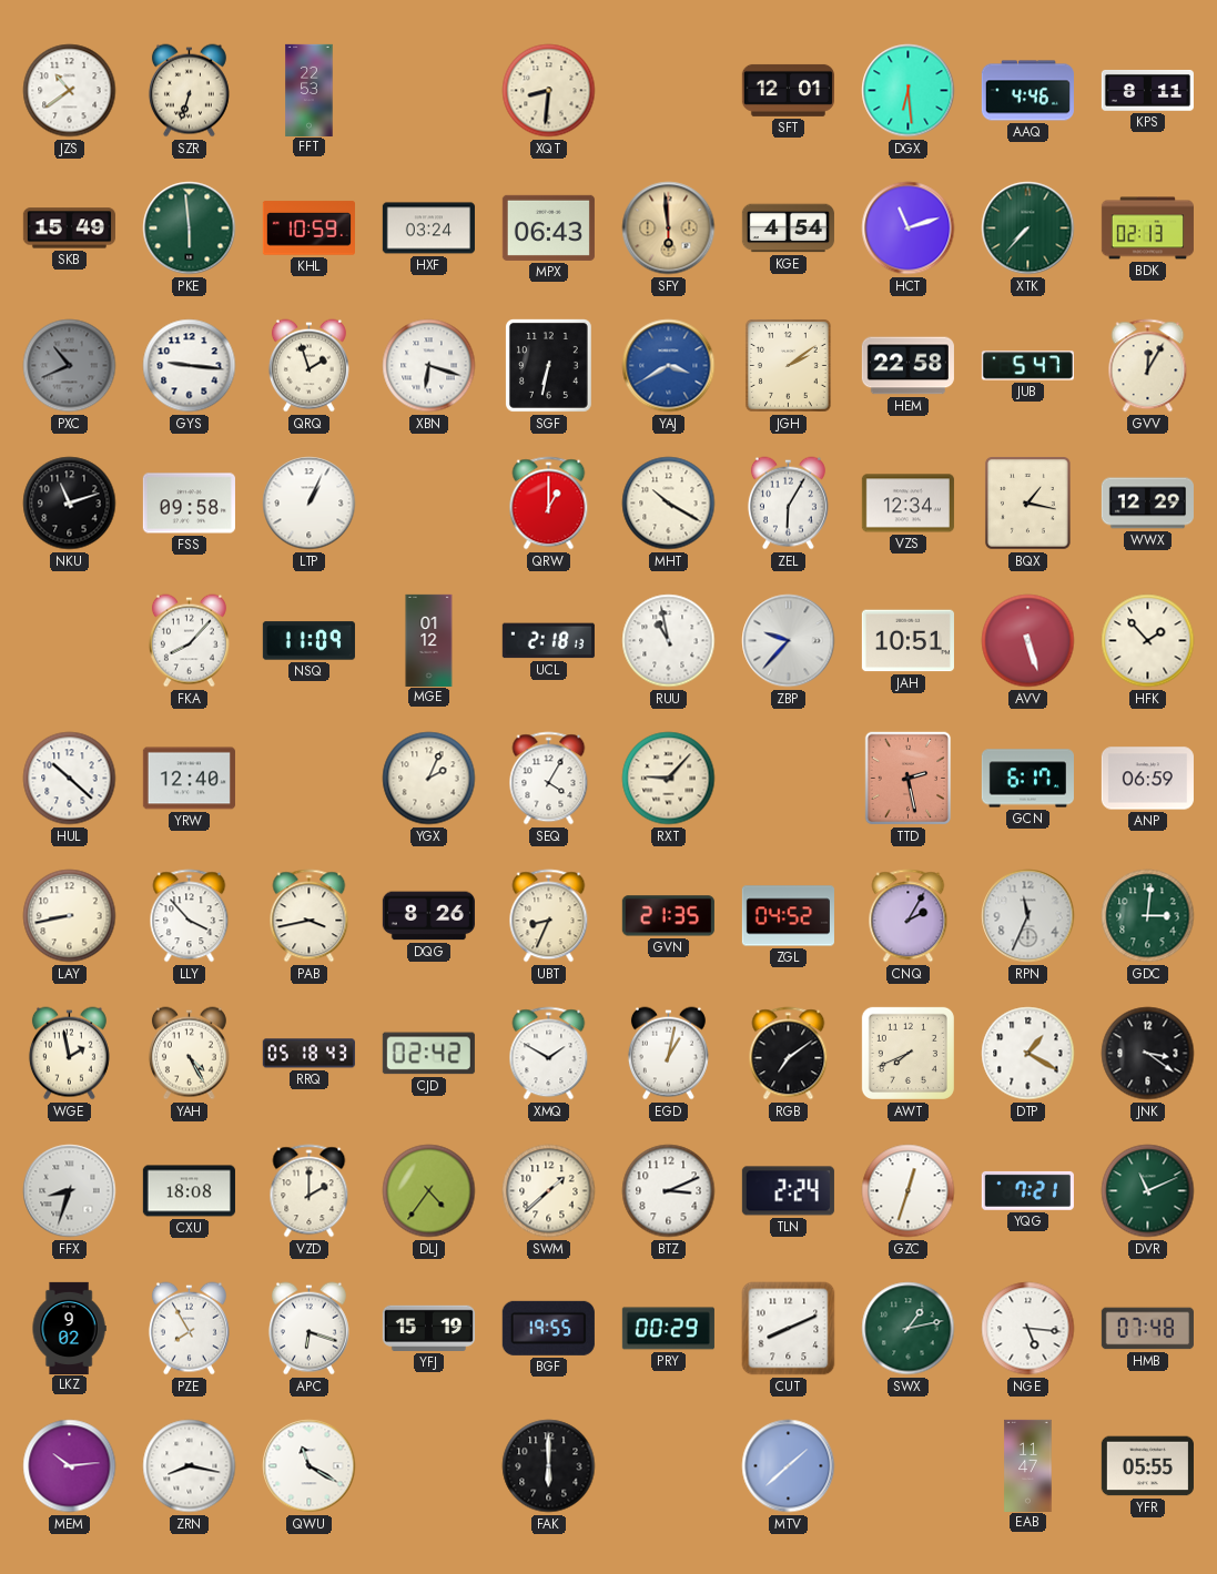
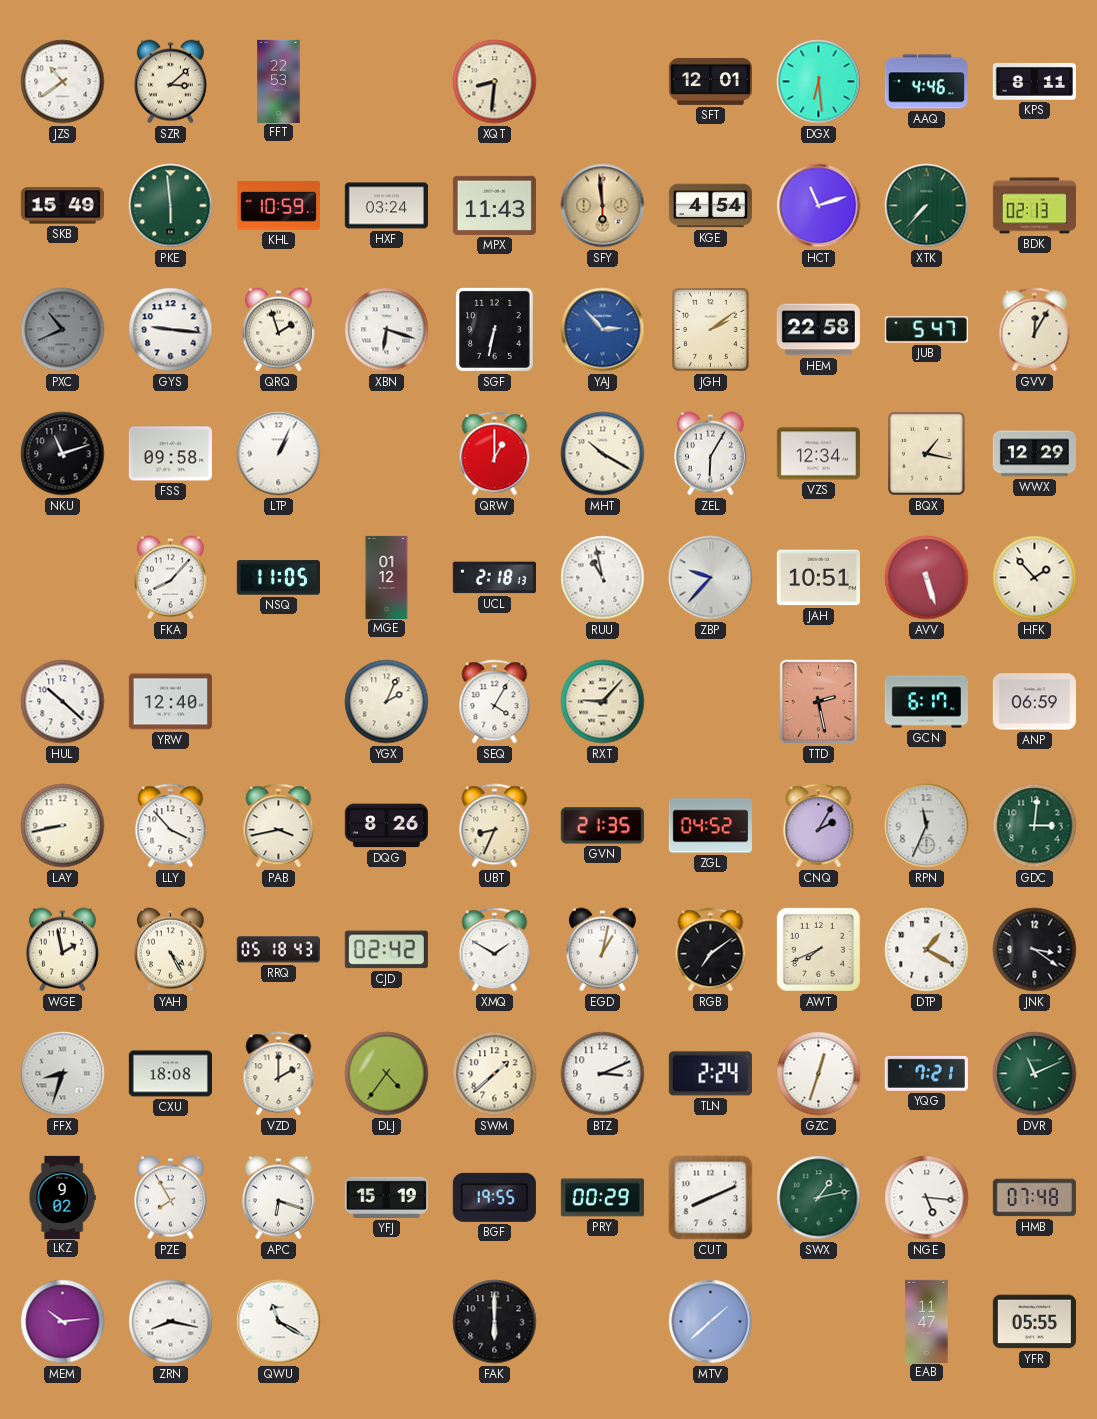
SZR: 6:33 -> 3:08
MPX: 06:43 -> 11:43
YAJ: 3:40 -> 2:53
NSQ: 11:09 -> 11:05
